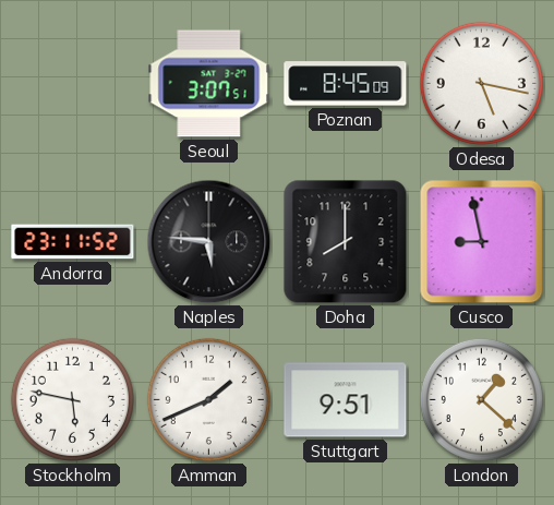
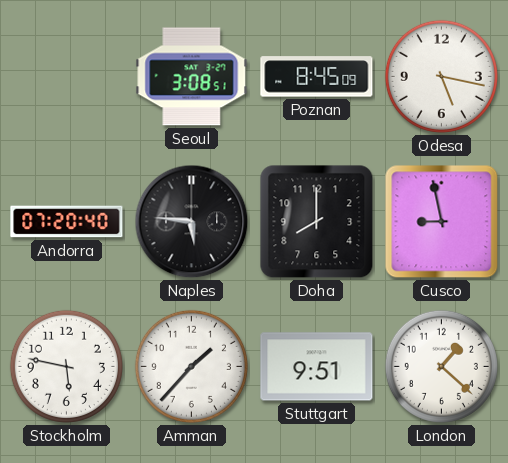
Seoul: 3:07 -> 3:08
Andorra: 23:11 -> 07:20
Amman: 1:41 -> 1:37
